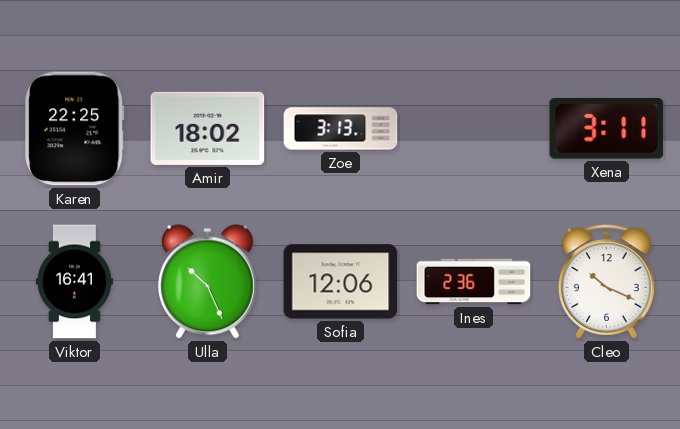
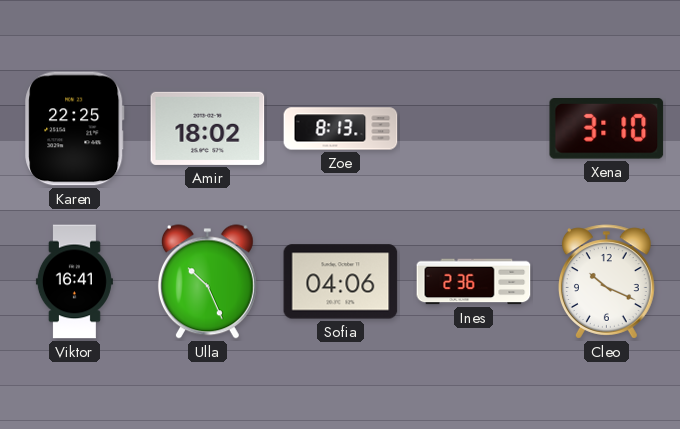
Zoe: 3:13 -> 8:13
Xena: 3:11 -> 3:10
Sofia: 12:06 -> 04:06
